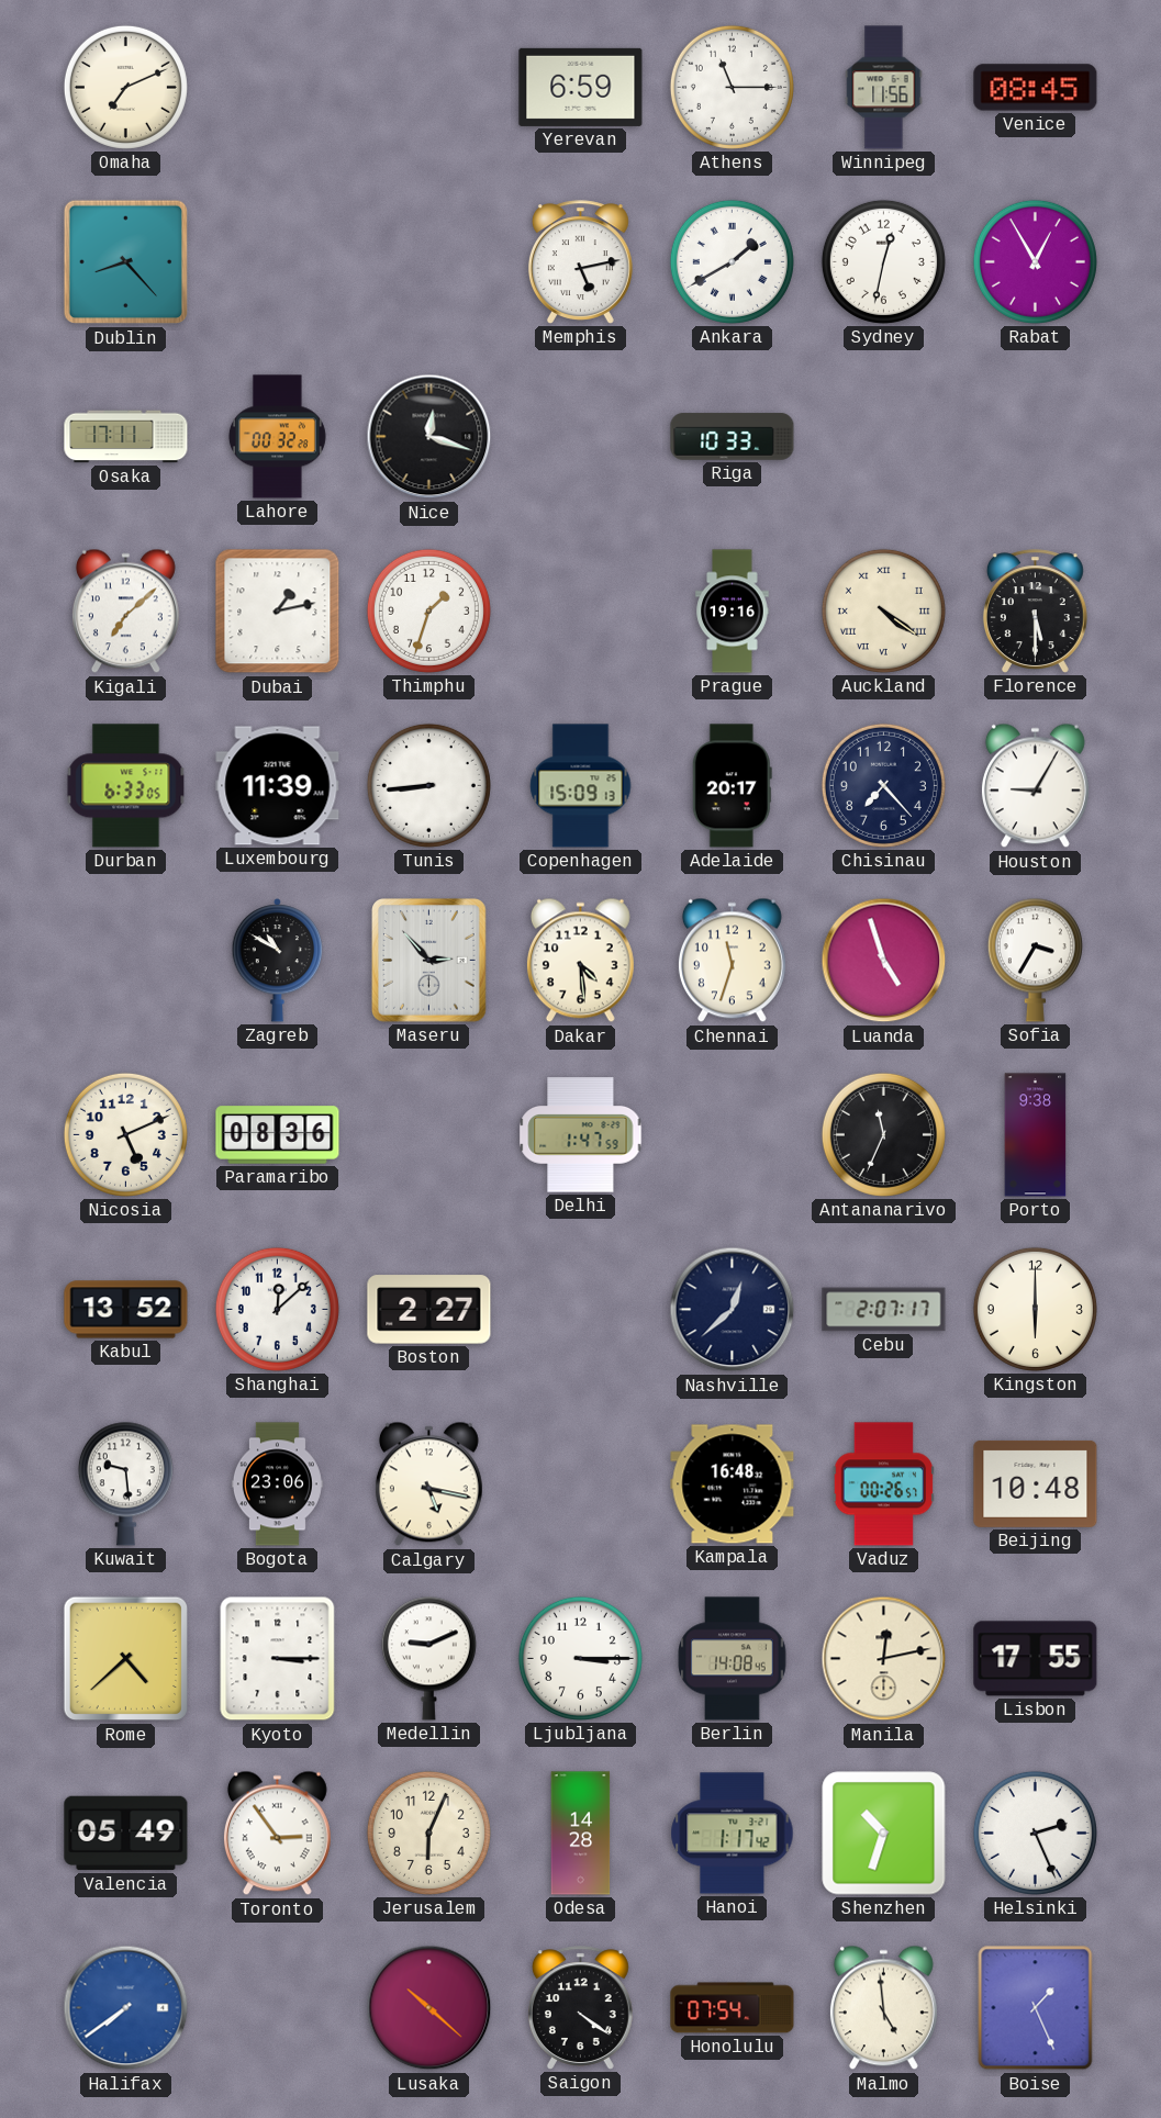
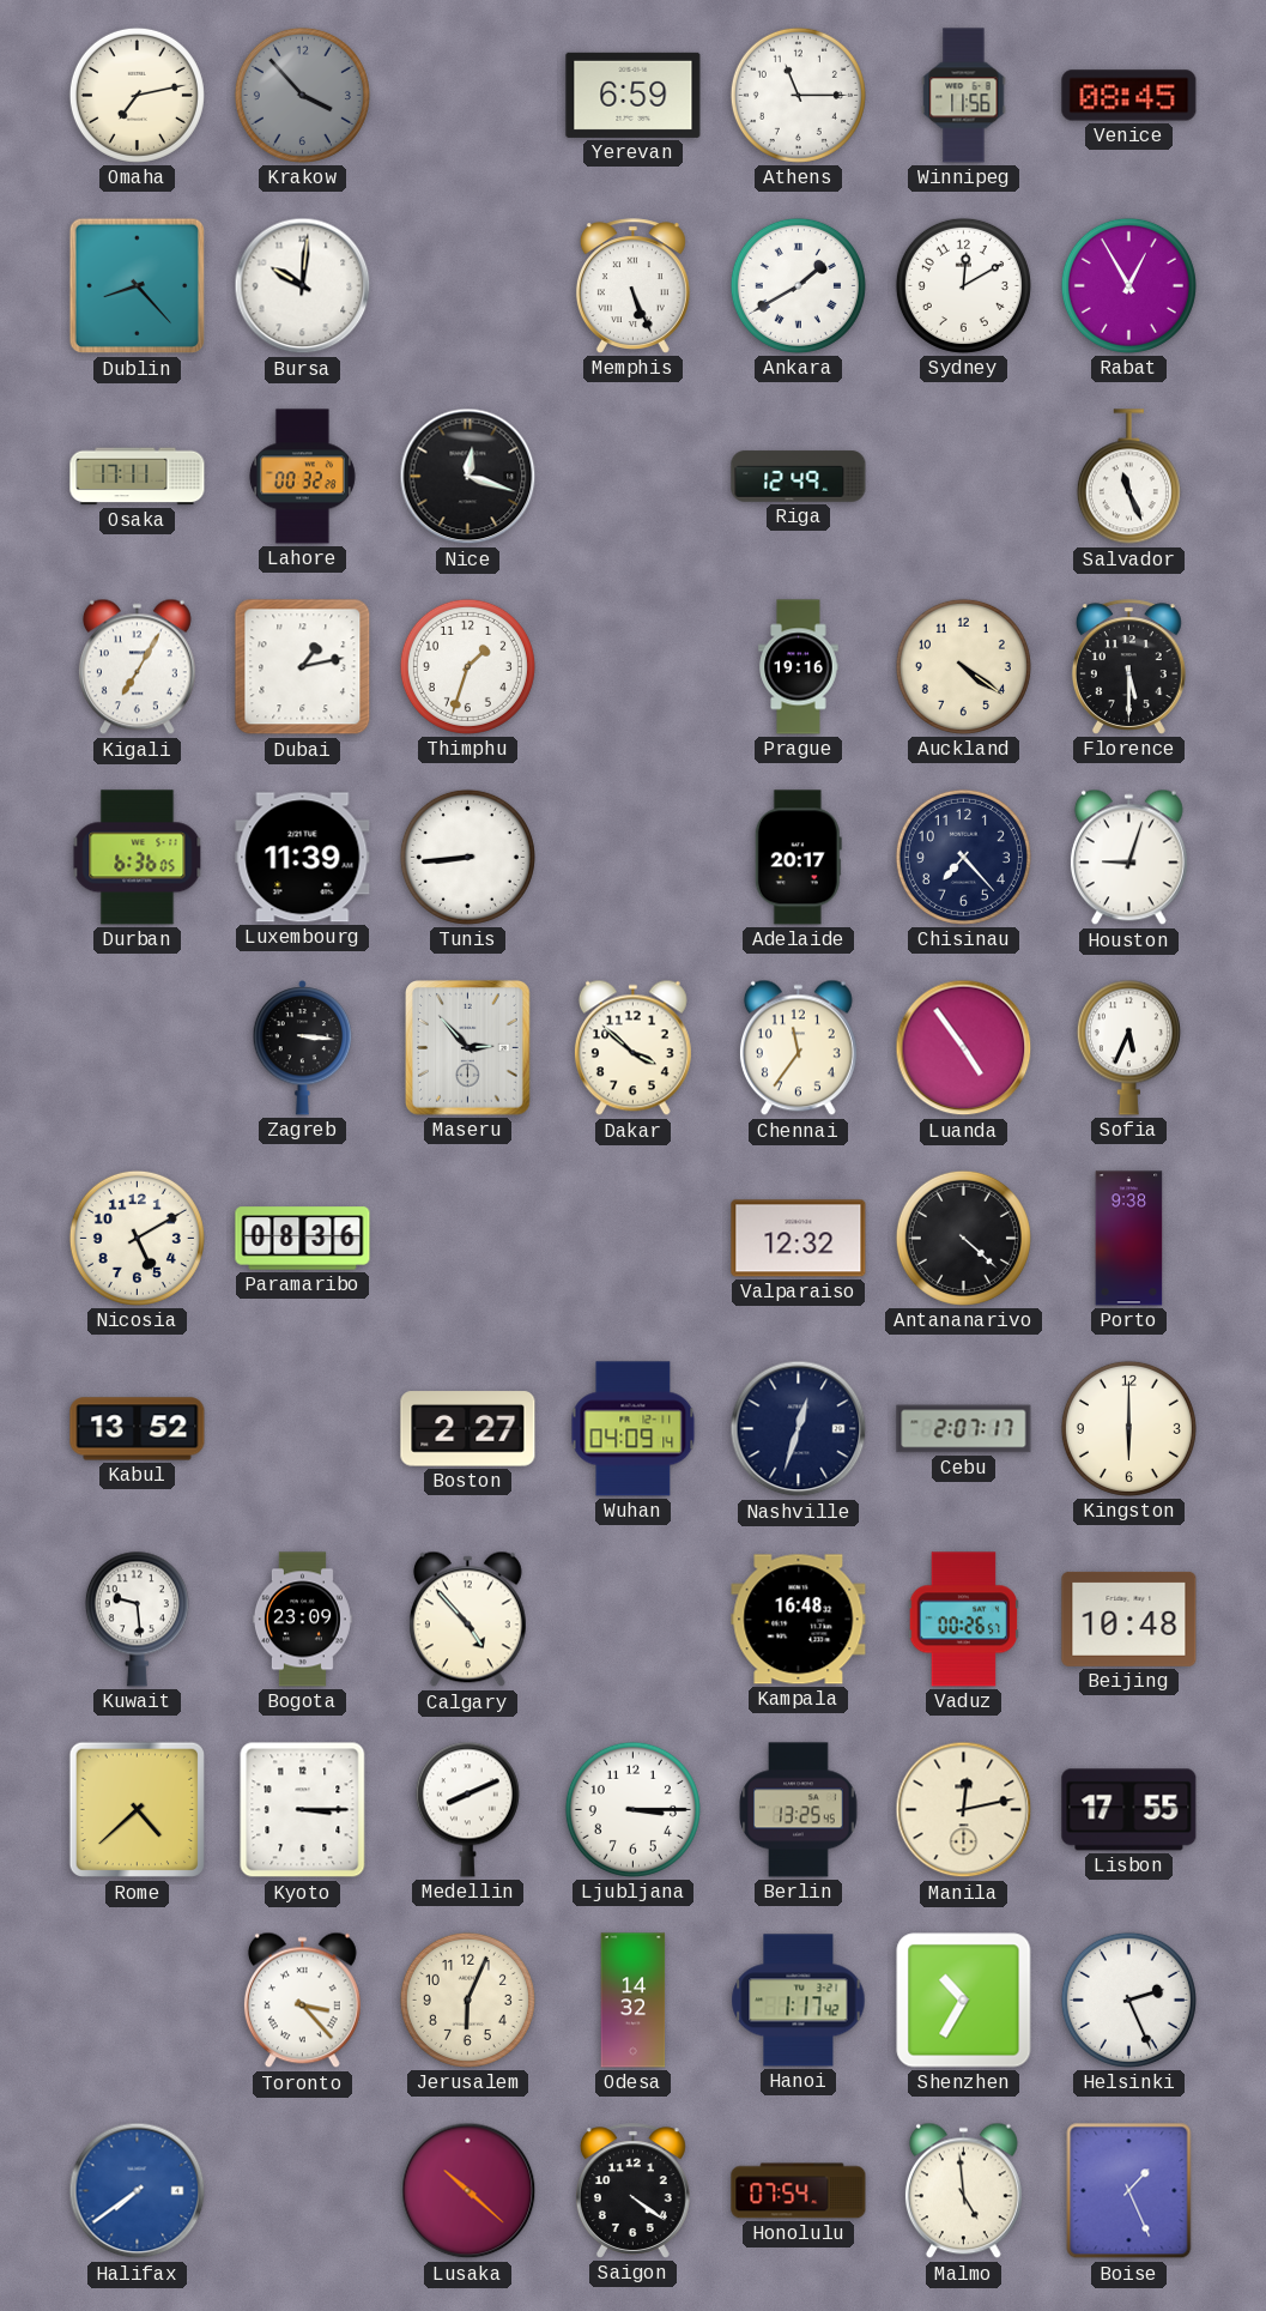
Omaha: 7:11 -> 7:13
Krakow: none -> 3:53
Bursa: none -> 10:01
Memphis: 5:13 -> 5:26
Sydney: 12:32 -> 12:10
Riga: 10:33 -> 12:49
Salvador: none -> 11:26
Kigali: 7:08 -> 7:05
Auckland numerals: Roman -> Arabic
Durban: 6:33 -> 6:36
Copenhagen: 15:09 -> none
Houston: 9:05 -> 9:03
Zagreb: 10:50 -> 3:16
Dakar: 4:29 -> 3:52
Chennai: 11:33 -> 11:36
Luanda: 4:57 -> 4:54
Sofia: 3:35 -> 5:34
Nicosia: 5:11 -> 5:10
Delhi: 1:47 -> none
Valparaiso: none -> 12:32
Antananarivo: 11:34 -> 4:22
Shanghai: 12:08 -> none
Wuhan: none -> 04:09
Nashville: 12:38 -> 12:33
Bogota: 23:06 -> 23:09
Calgary: 5:17 -> 4:53
Medellin: 9:11 -> 8:11
Berlin: 14:08 -> 13:25
Valencia: 05:49 -> none
Toronto: 2:54 -> 3:23
Odesa: 14:28 -> 14:32
Shenzhen: 10:33 -> 10:35
